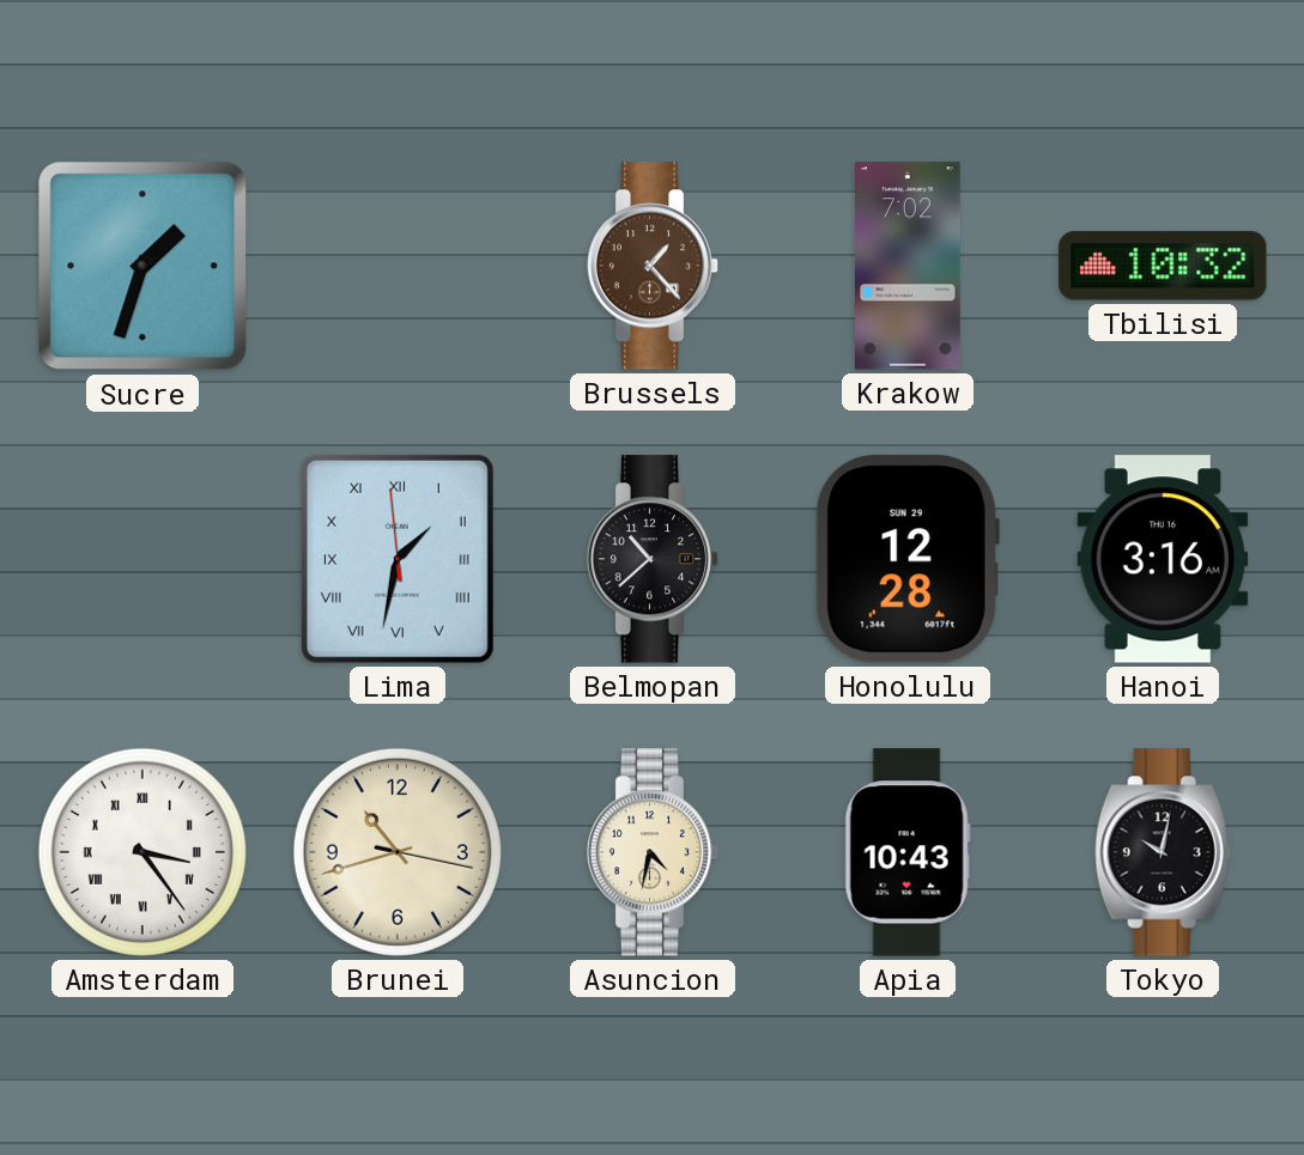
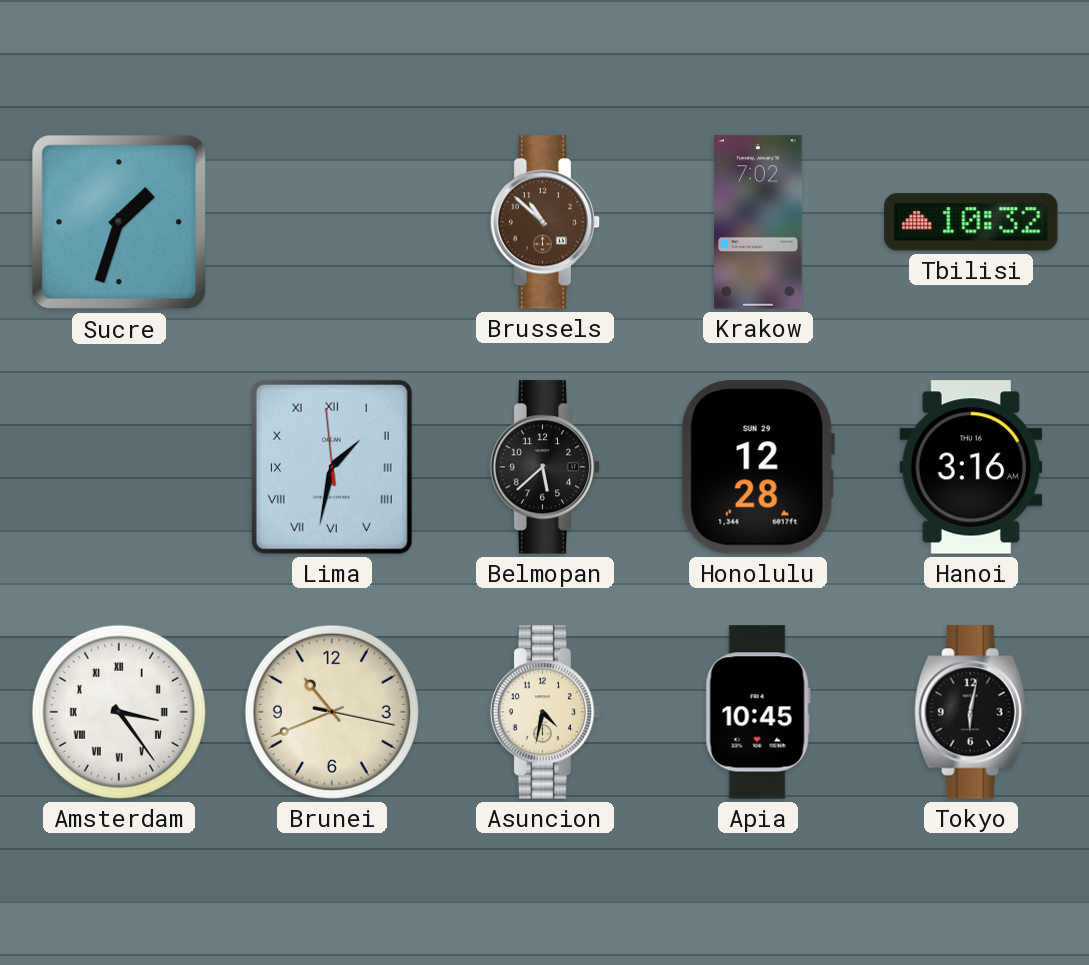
Brussels: 1:23 -> 10:52
Belmopan: 10:38 -> 5:38
Brunei: 10:42 -> 10:41
Apia: 10:43 -> 10:45
Tokyo: 10:02 -> 6:02
